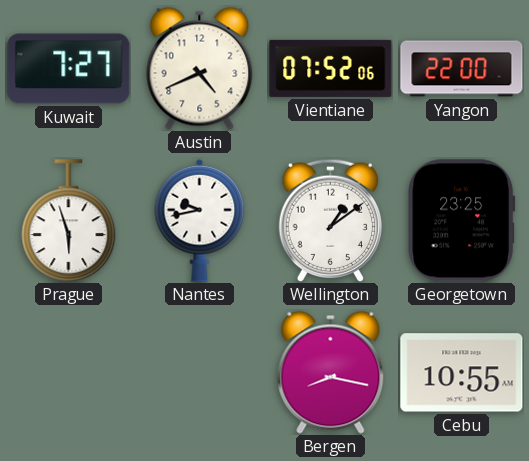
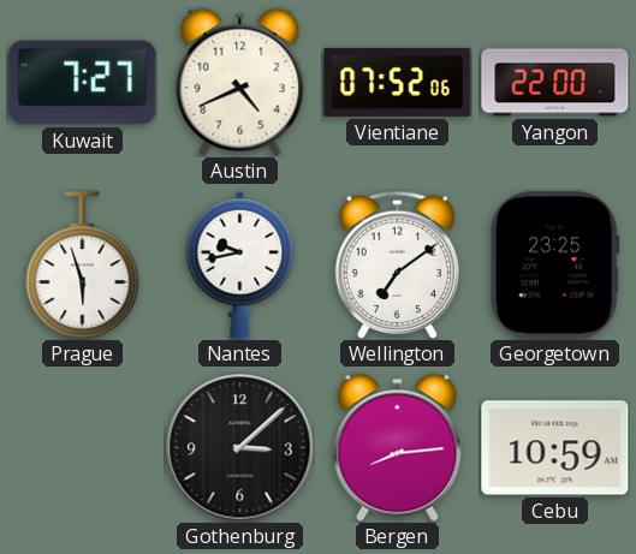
Wellington: 1:09 -> 7:09
Gothenburg: none -> 3:08
Bergen: 8:17 -> 8:14
Cebu: 10:55 -> 10:59
